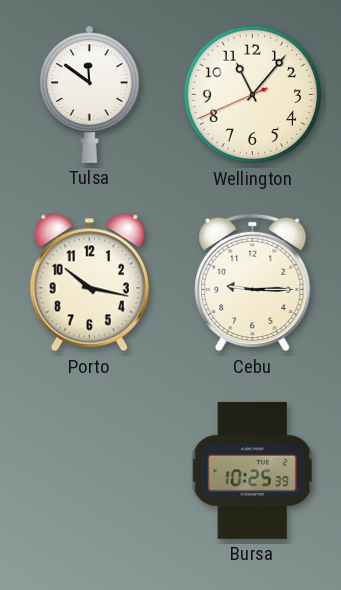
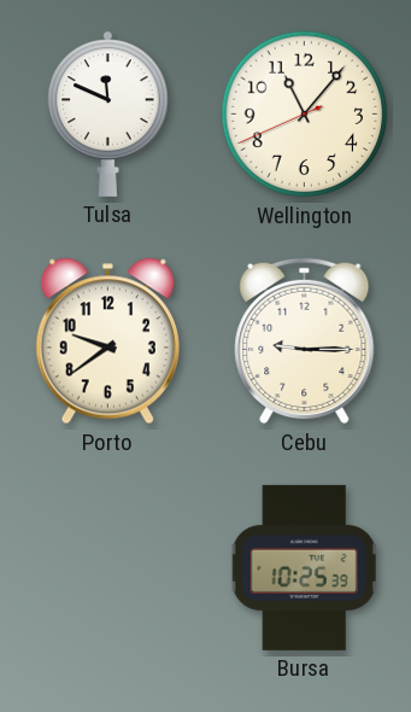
Tulsa: 11:51 -> 11:49
Porto: 10:17 -> 9:39
